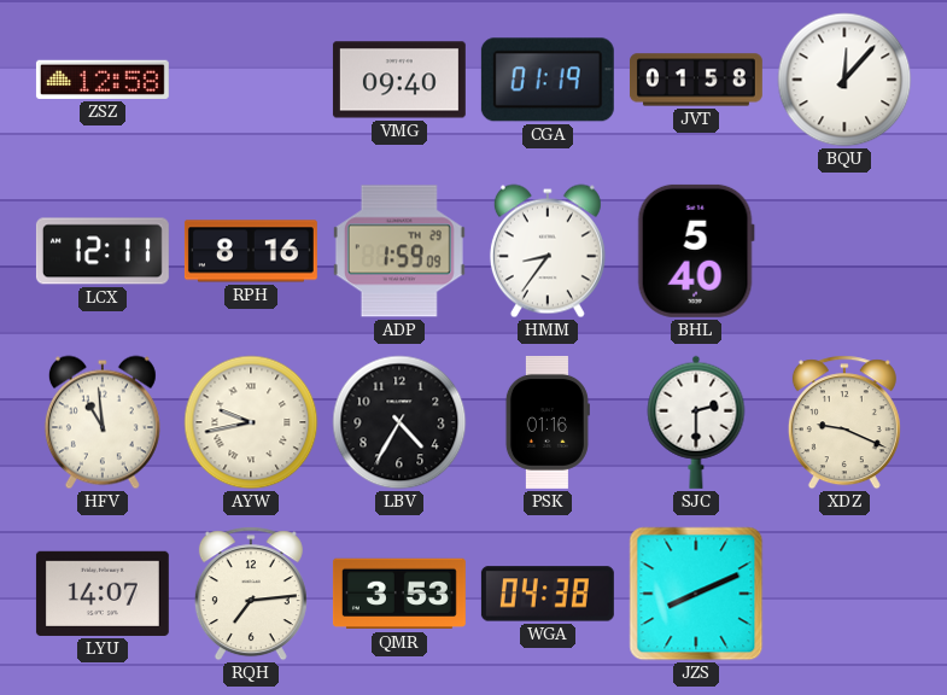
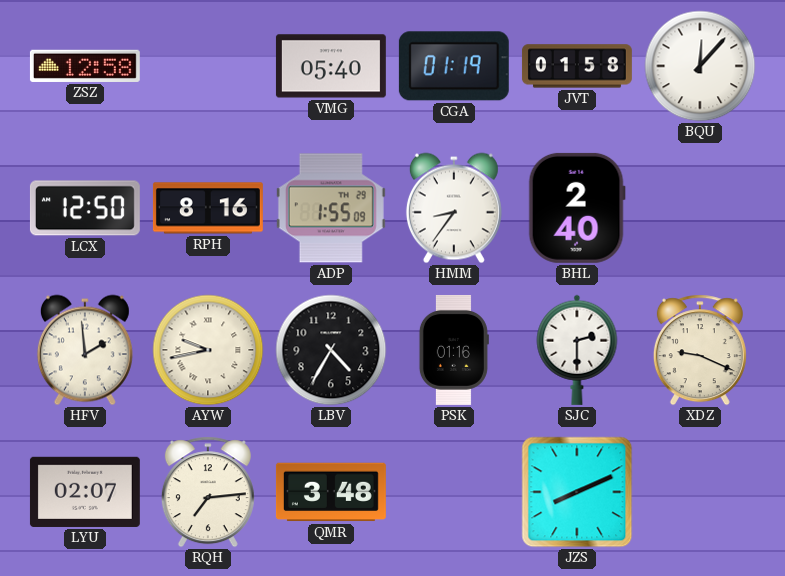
VMG: 09:40 -> 05:40
LCX: 12:11 -> 12:50
ADP: 1:59 -> 1:55
BHL: 5:40 -> 2:40
HFV: 10:59 -> 1:59
LYU: 14:07 -> 02:07
QMR: 3:53 -> 3:48
WGA: 04:38 -> none
